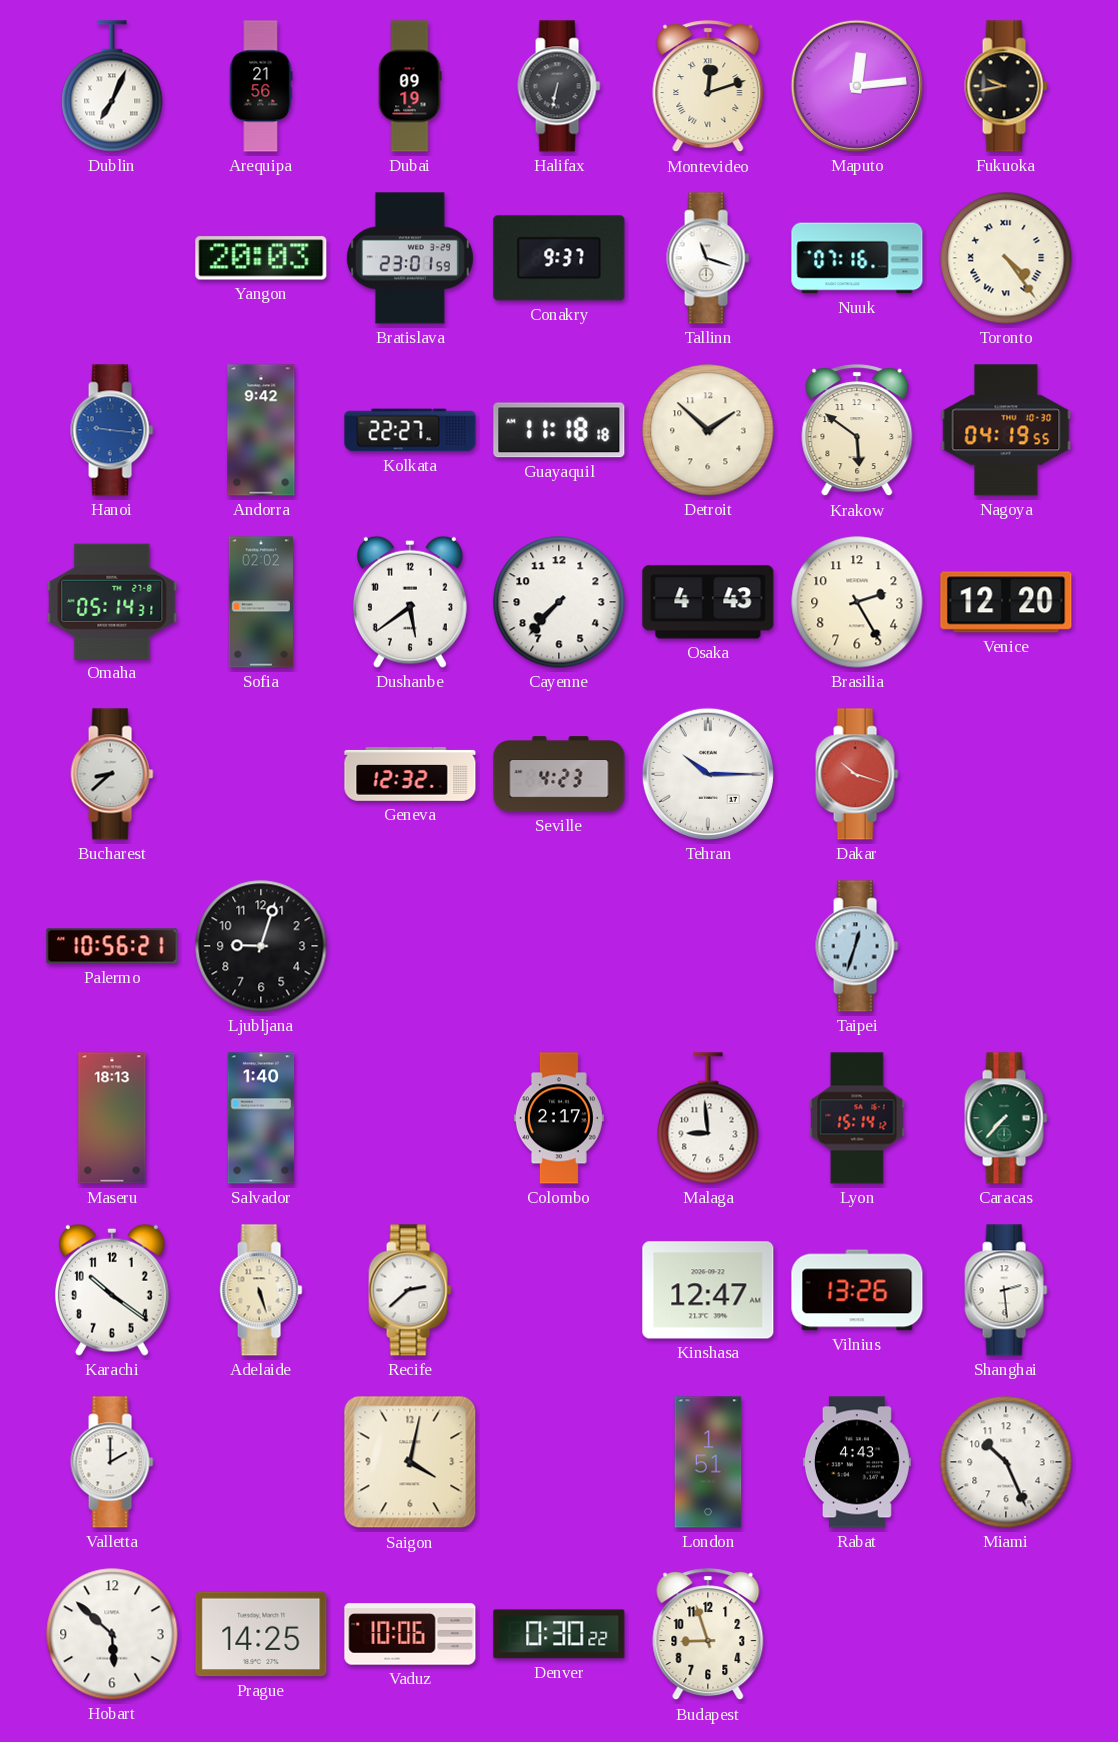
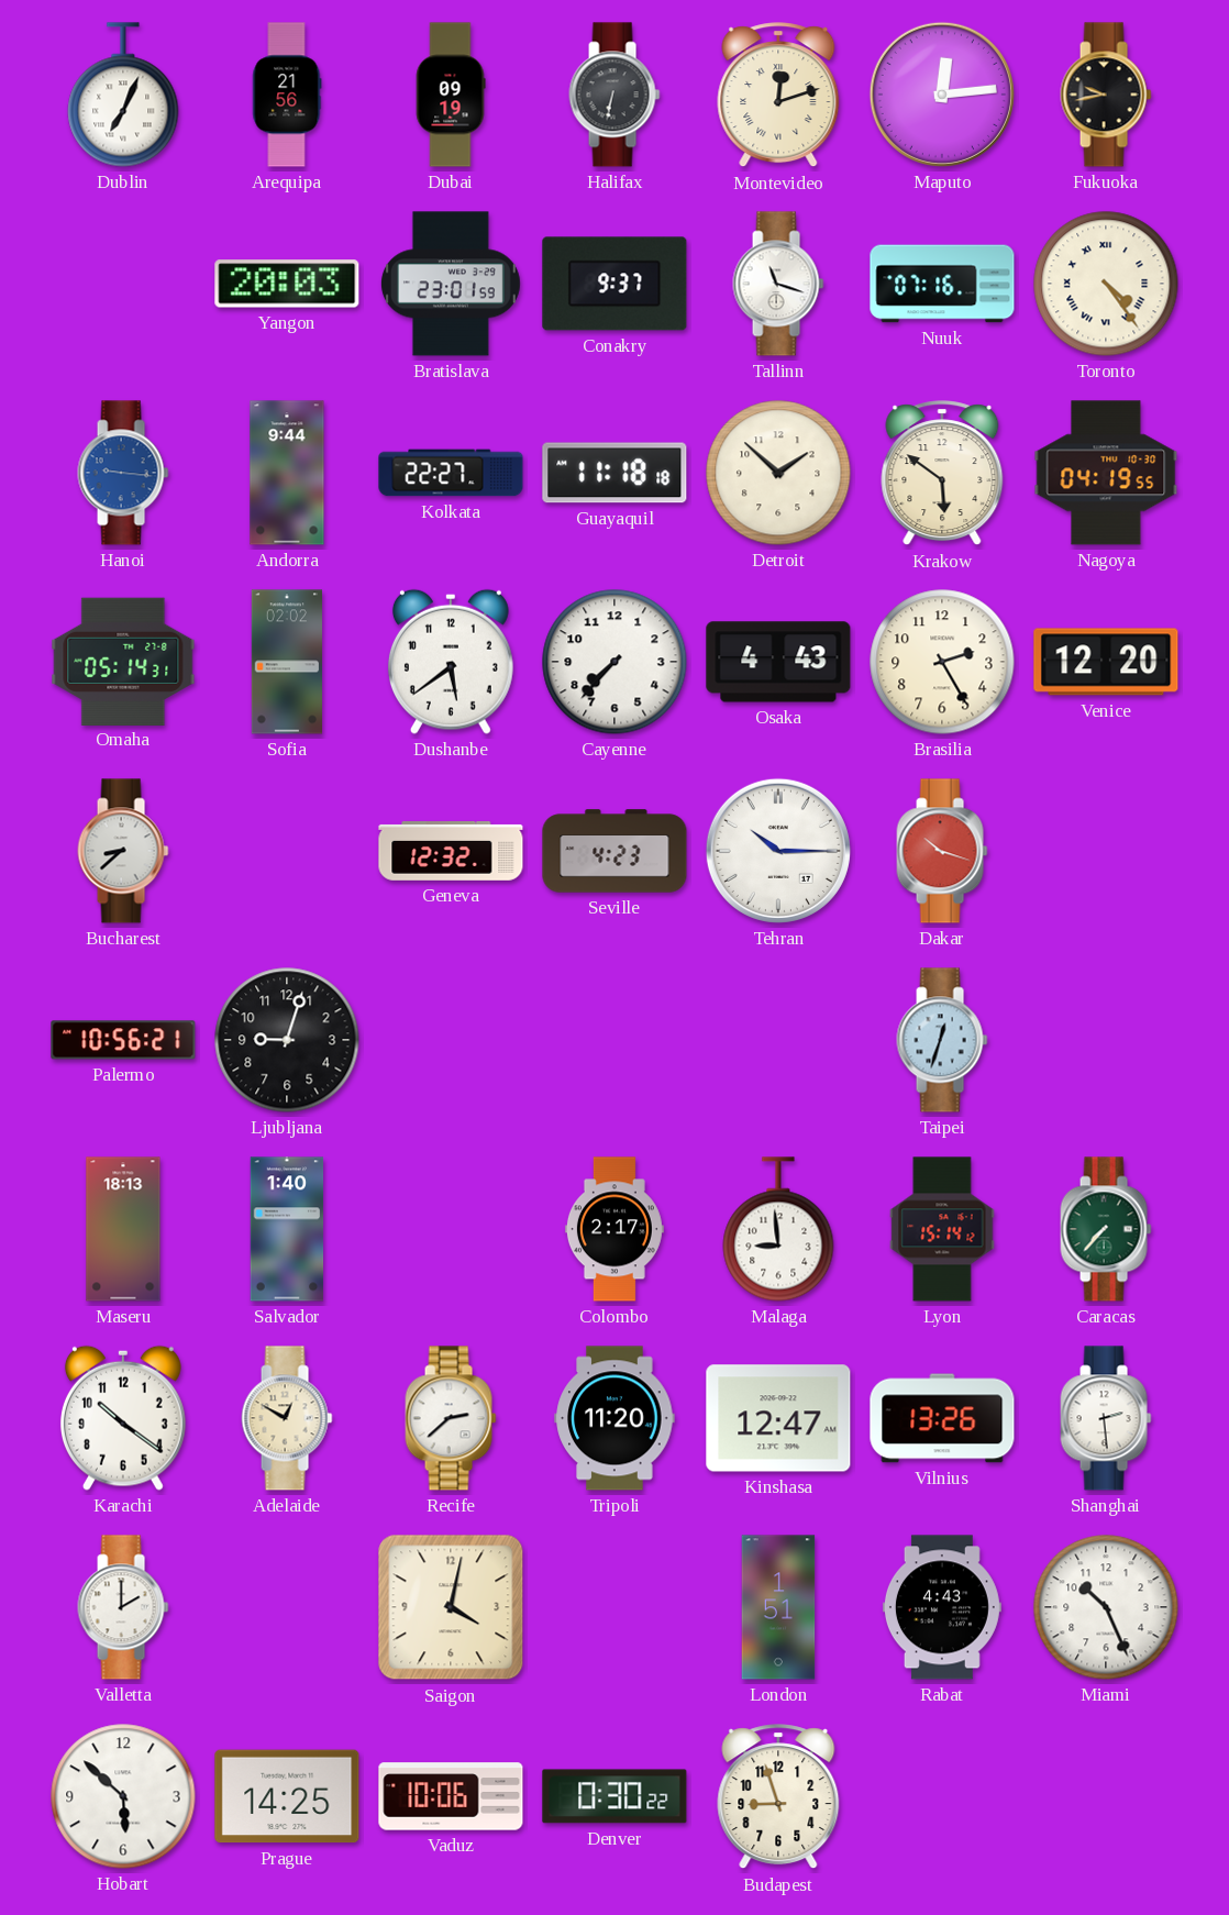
Andorra: 9:42 -> 9:44
Adelaide: 5:27 -> 12:50
Tripoli: none -> 11:20
